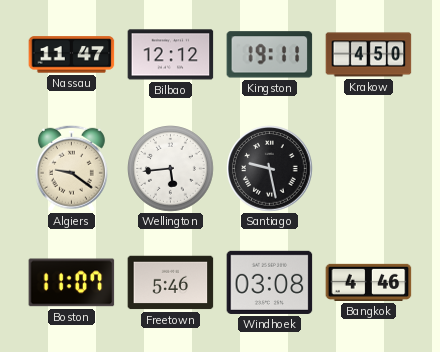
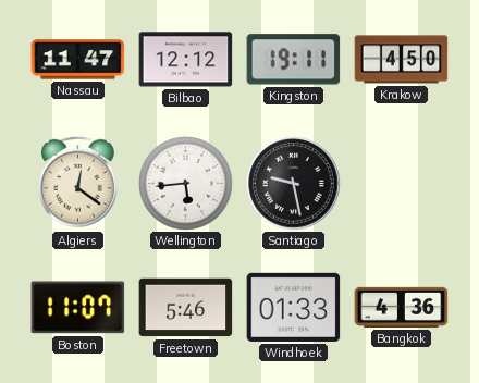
Algiers: 9:21 -> 12:21
Windhoek: 03:08 -> 01:33
Bangkok: 4:46 -> 4:36
